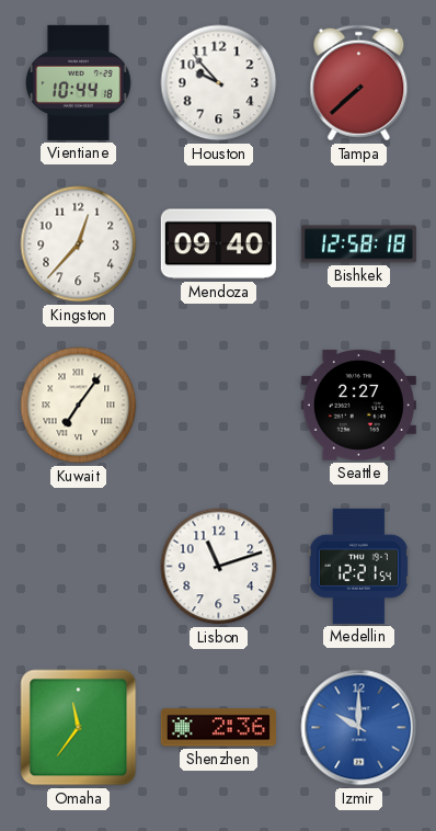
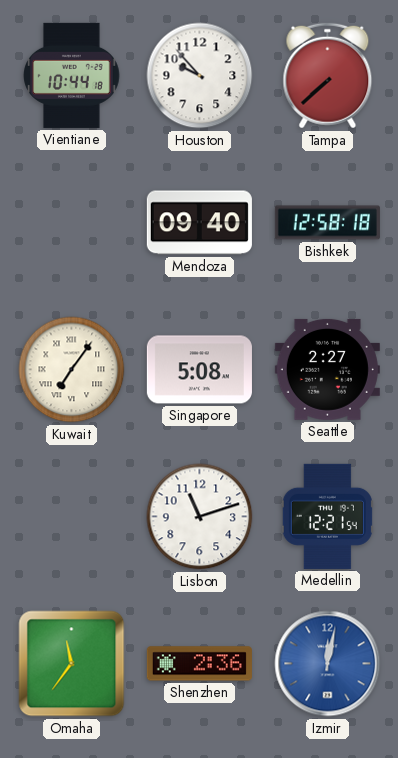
Kingston: 12:37 -> none
Singapore: none -> 5:08
Izmir: 10:00 -> 12:02
